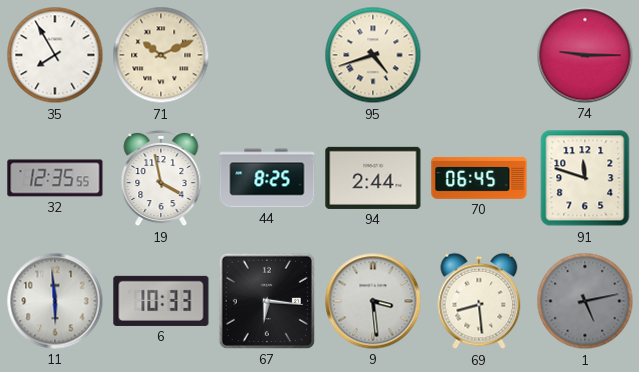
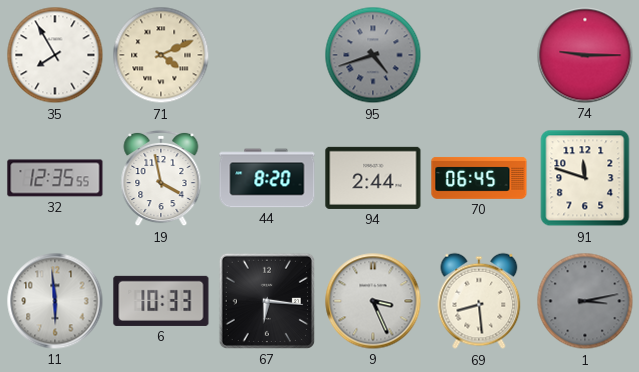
71: 10:11 -> 4:11
95 dial: cream -> grey
44: 8:25 -> 8:20
9: 3:29 -> 3:26
1: 5:13 -> 3:13
